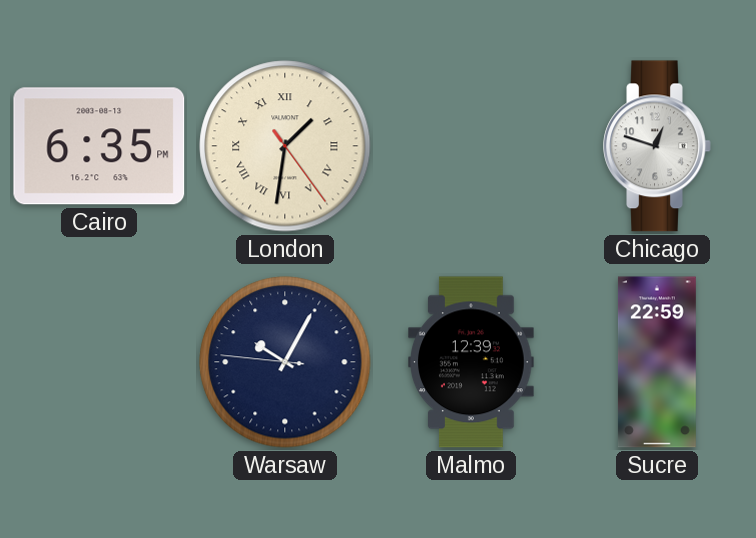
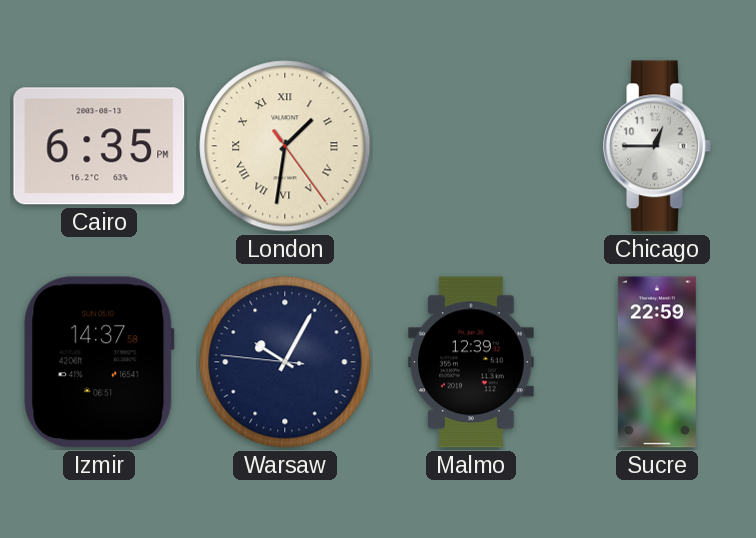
Chicago: 12:48 -> 12:45
Izmir: none -> 14:37
